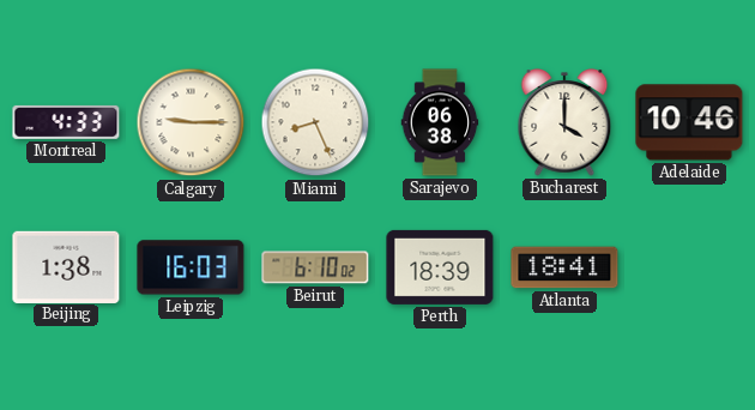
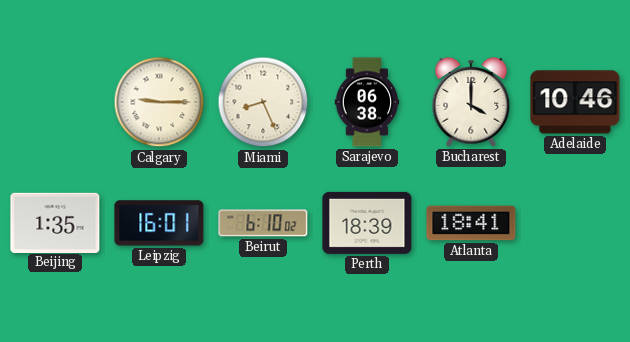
Montreal: 4:33 -> none
Beijing: 1:38 -> 1:35
Leipzig: 16:03 -> 16:01
